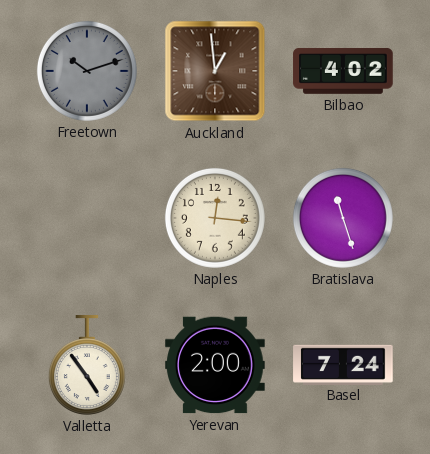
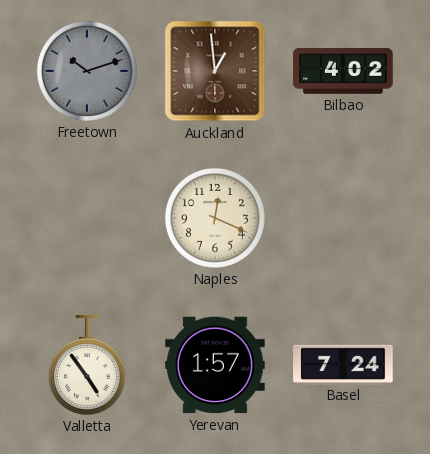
Naples: 12:16 -> 12:19
Bratislava: 11:27 -> none
Yerevan: 2:00 -> 1:57
